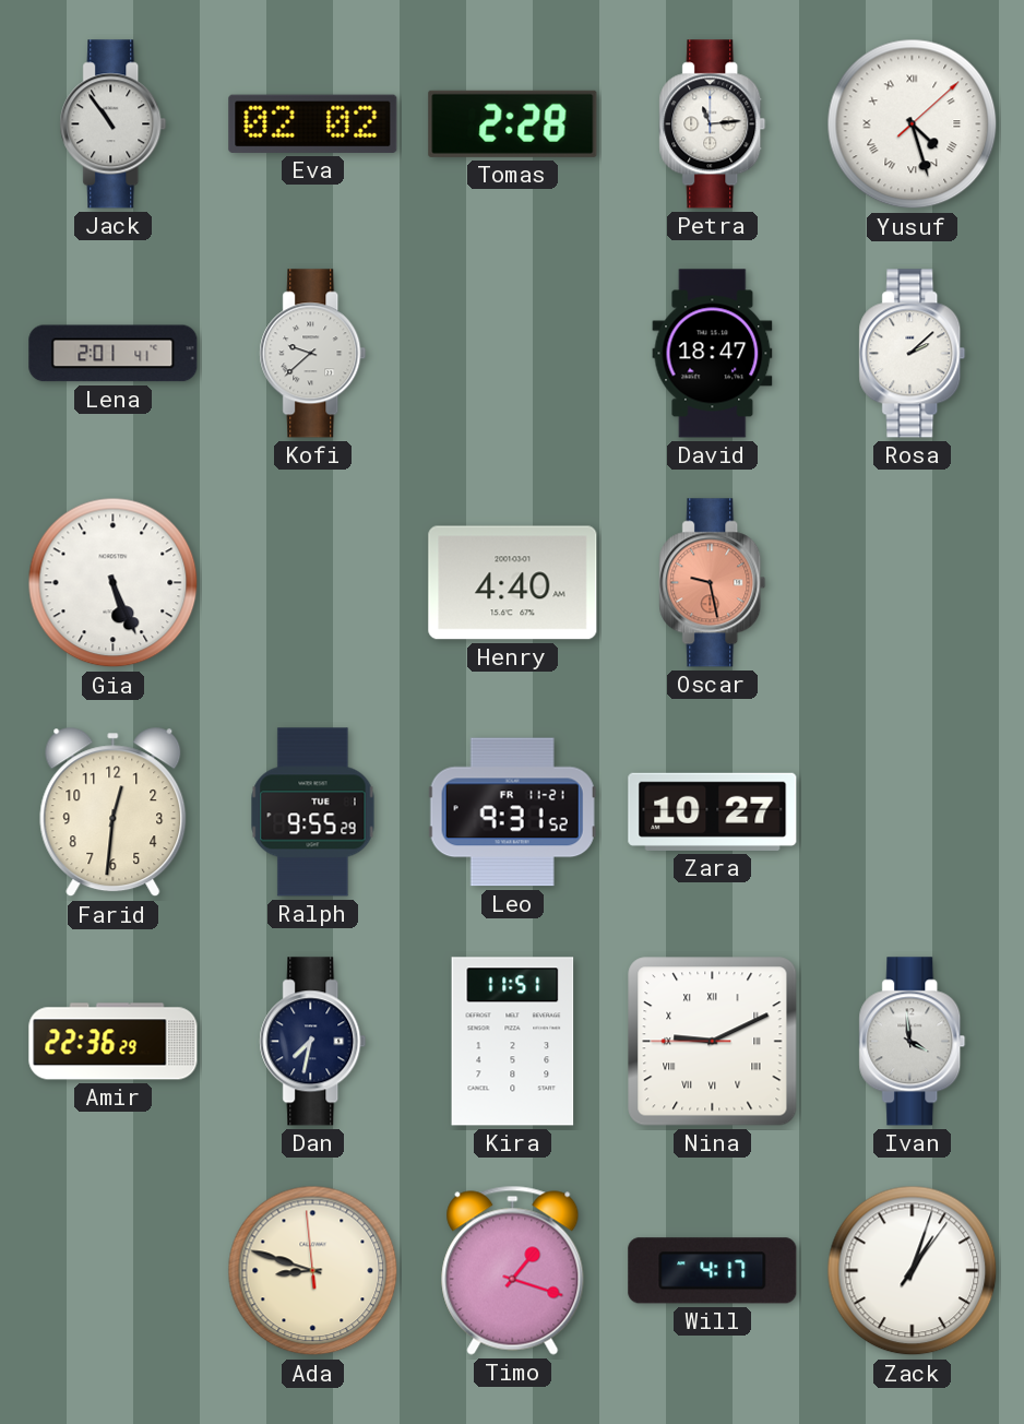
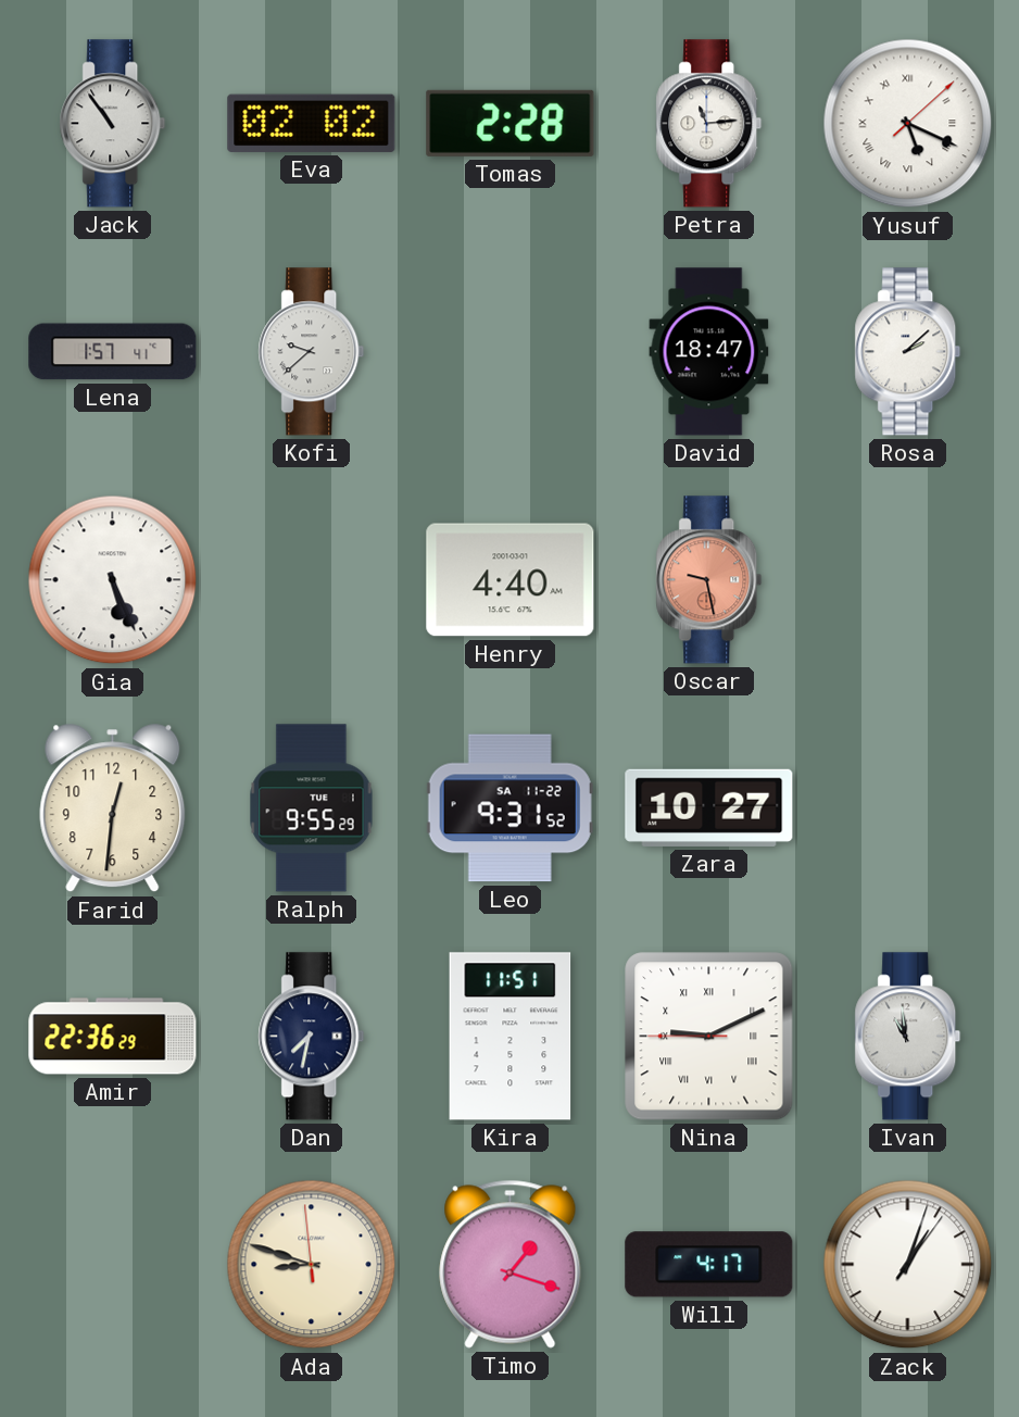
Yusuf: 4:27 -> 5:19
Lena: 2:01 -> 1:57
Leo date: FR 11-21 -> SA 11-22
Ivan: 3:59 -> 10:59
